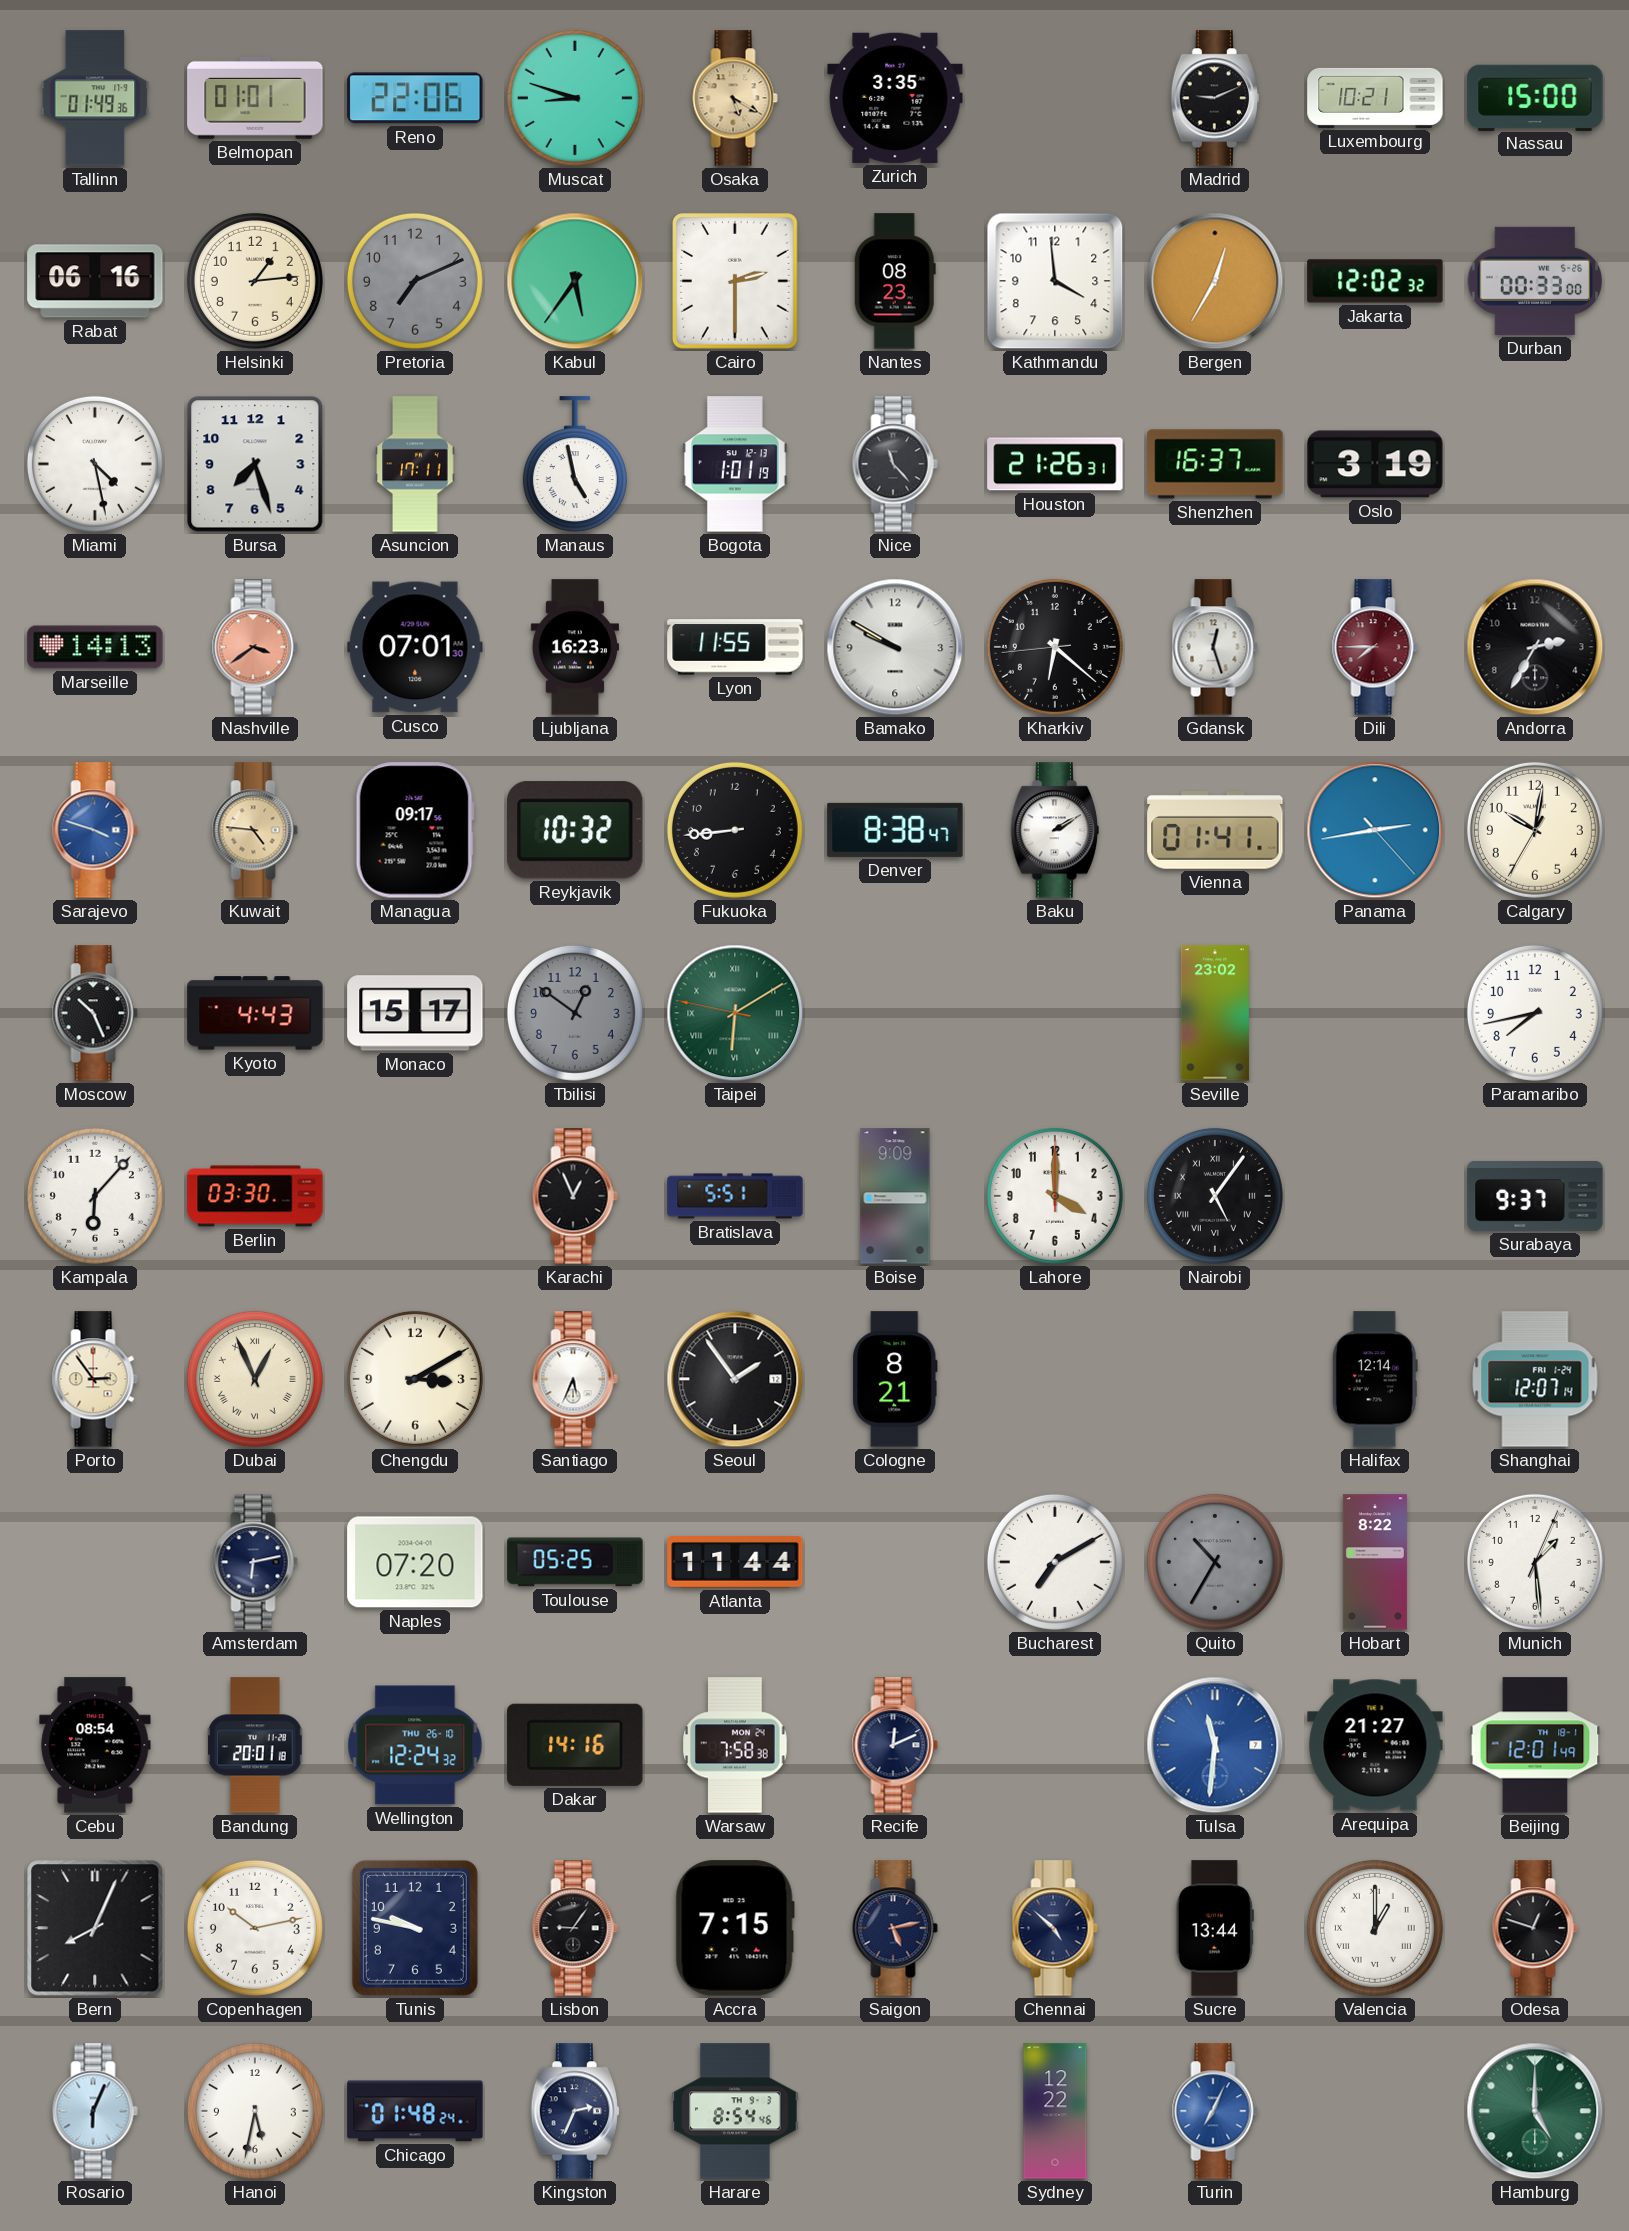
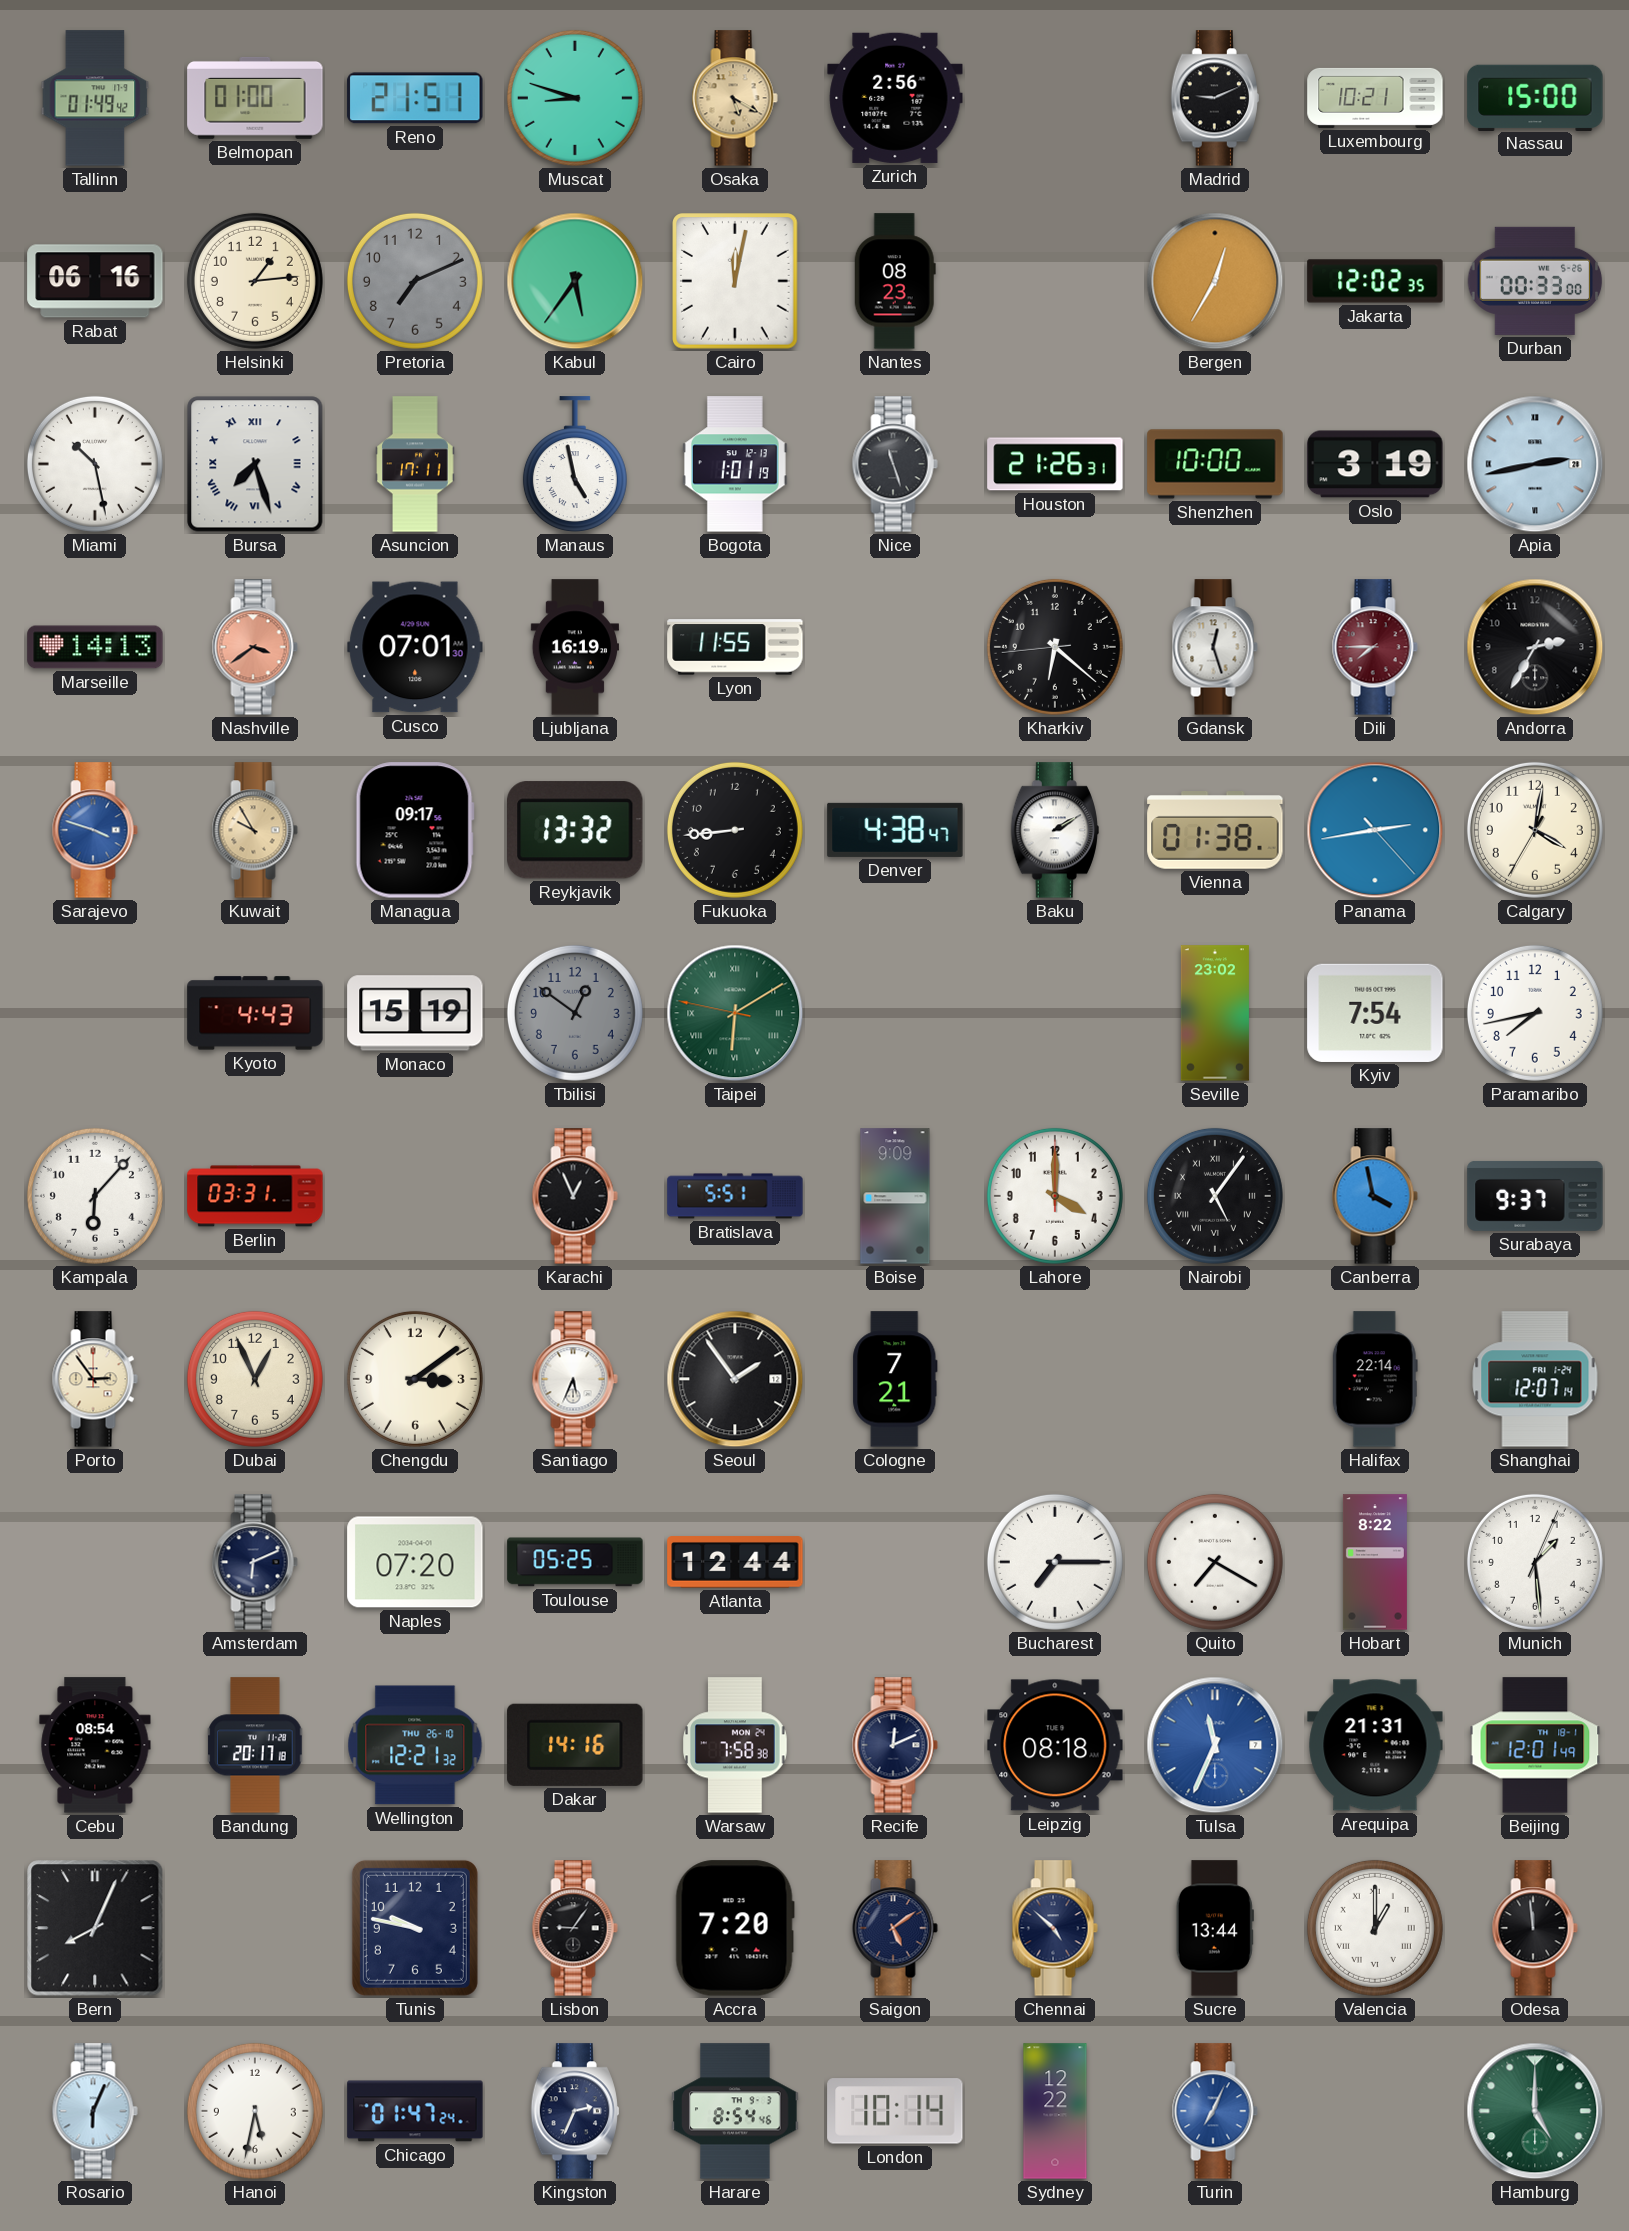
Tallinn: 01:49:36 -> 01:49:42
Belmopan: 01:01 -> 01:00
Reno: 22:06 -> 21:51
Zurich: 3:35 -> 2:56
Cairo: 2:30 -> 12:02
Kathmandu: 3:59 -> none
Jakarta: 12:02:32 -> 12:02:35
Miami: 4:28 -> 10:28
Bursa numerals: Arabic -> Roman
Nice: 11:23 -> 11:27
Shenzhen: 16:37 -> 10:00
Apia: none -> 2:43
Ljubljana: 16:23 -> 16:19
Bamako: 9:50 -> none
Kuwait: 4:46 -> 9:55
Reykjavik: 10:32 -> 13:32
Denver: 8:38 -> 4:38
Vienna: 01:41 -> 01:38
Calgary: 10:01 -> 4:01
Moscow: 10:26 -> none
Monaco: 15:17 -> 15:19
Kyiv: none -> 7:54
Berlin: 03:30 -> 03:31
Canberra: none -> 3:58
Dubai numerals: Roman -> Arabic
Chengdu: 3:10 -> 3:09
Cologne: 8:21 -> 7:21
Halifax: 12:14 -> 22:14
Amsterdam: 6:13 -> 6:11
Atlanta: 11:44 -> 12:44
Bucharest: 7:10 -> 7:15
Quito: 10:35 -> 7:20
Quito dial: grey -> white
Bandung: 20:01 -> 20:17
Wellington: 12:24 -> 12:21
Leipzig: none -> 08:18
Tulsa: 11:31 -> 11:34
Arequipa: 21:27 -> 21:31
Copenhagen: 10:13 -> none
Accra: 7:15 -> 7:20
Saigon: 5:13 -> 5:09
Odesa: 12:48 -> 11:59
Chicago: 01:48 -> 01:47
London: none -> 10:14
